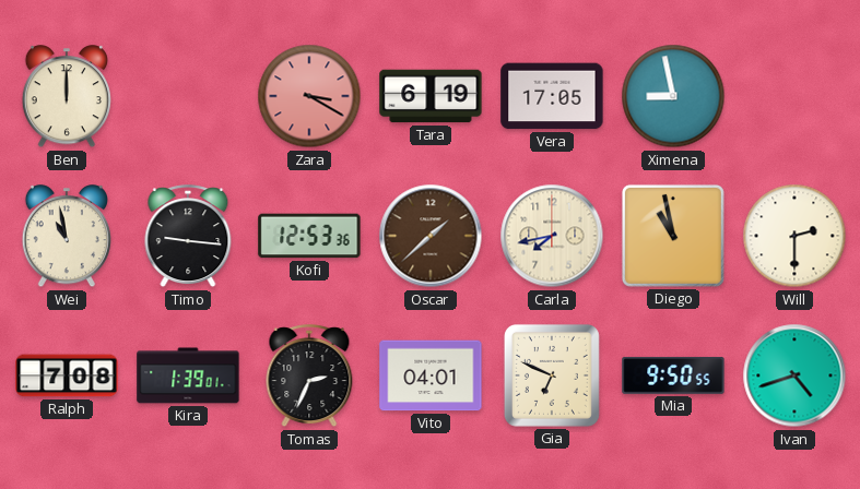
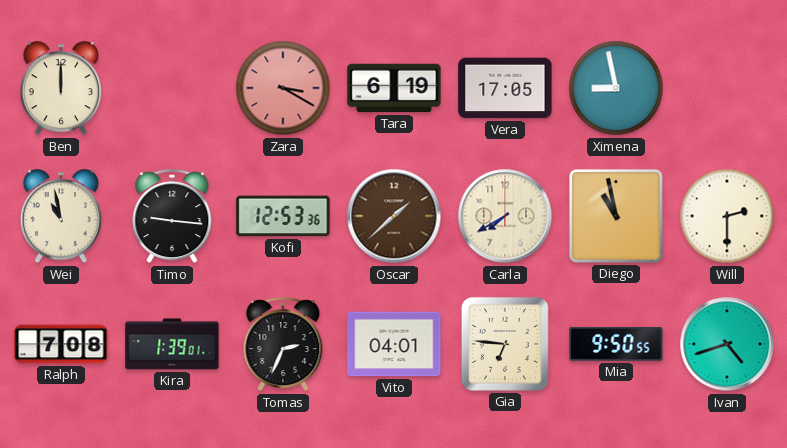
Carla: 7:43 -> 7:40
Gia: 6:49 -> 6:46
